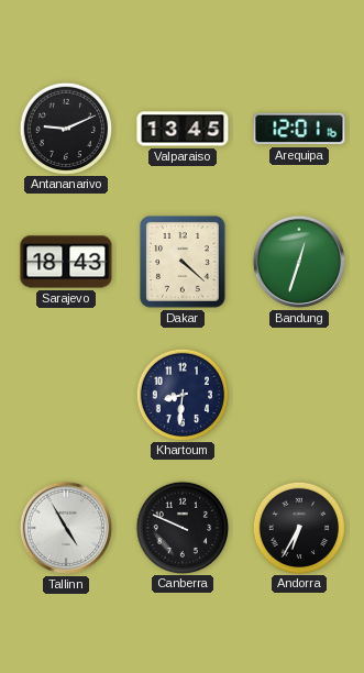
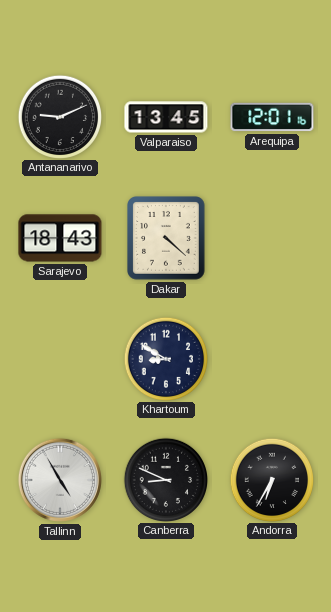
Bandung: 12:33 -> none
Khartoum: 8:31 -> 8:50
Canberra: 9:49 -> 8:49
